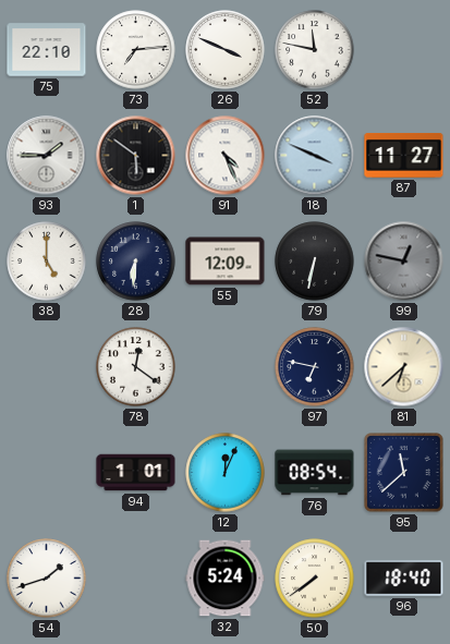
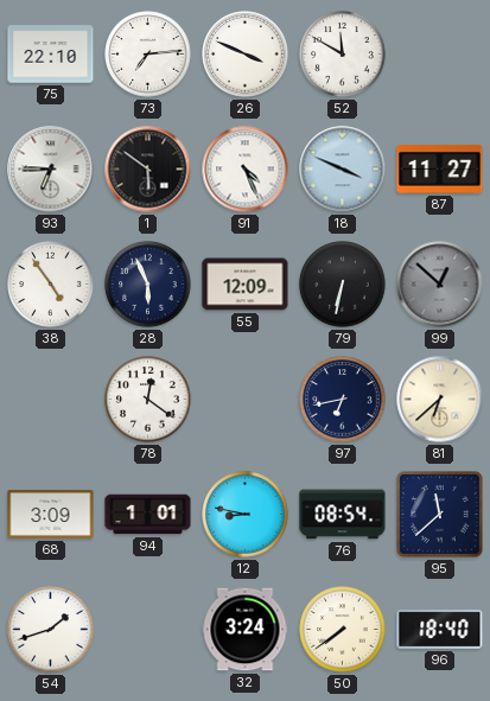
52: 11:47 -> 11:50
93: 1:45 -> 6:45
38: 5:00 -> 4:54
28: 6:31 -> 5:56
99: 12:47 -> 12:52
97: 6:47 -> 6:43
68: none -> 3:09
12: 12:04 -> 8:47
32: 5:24 -> 3:24
